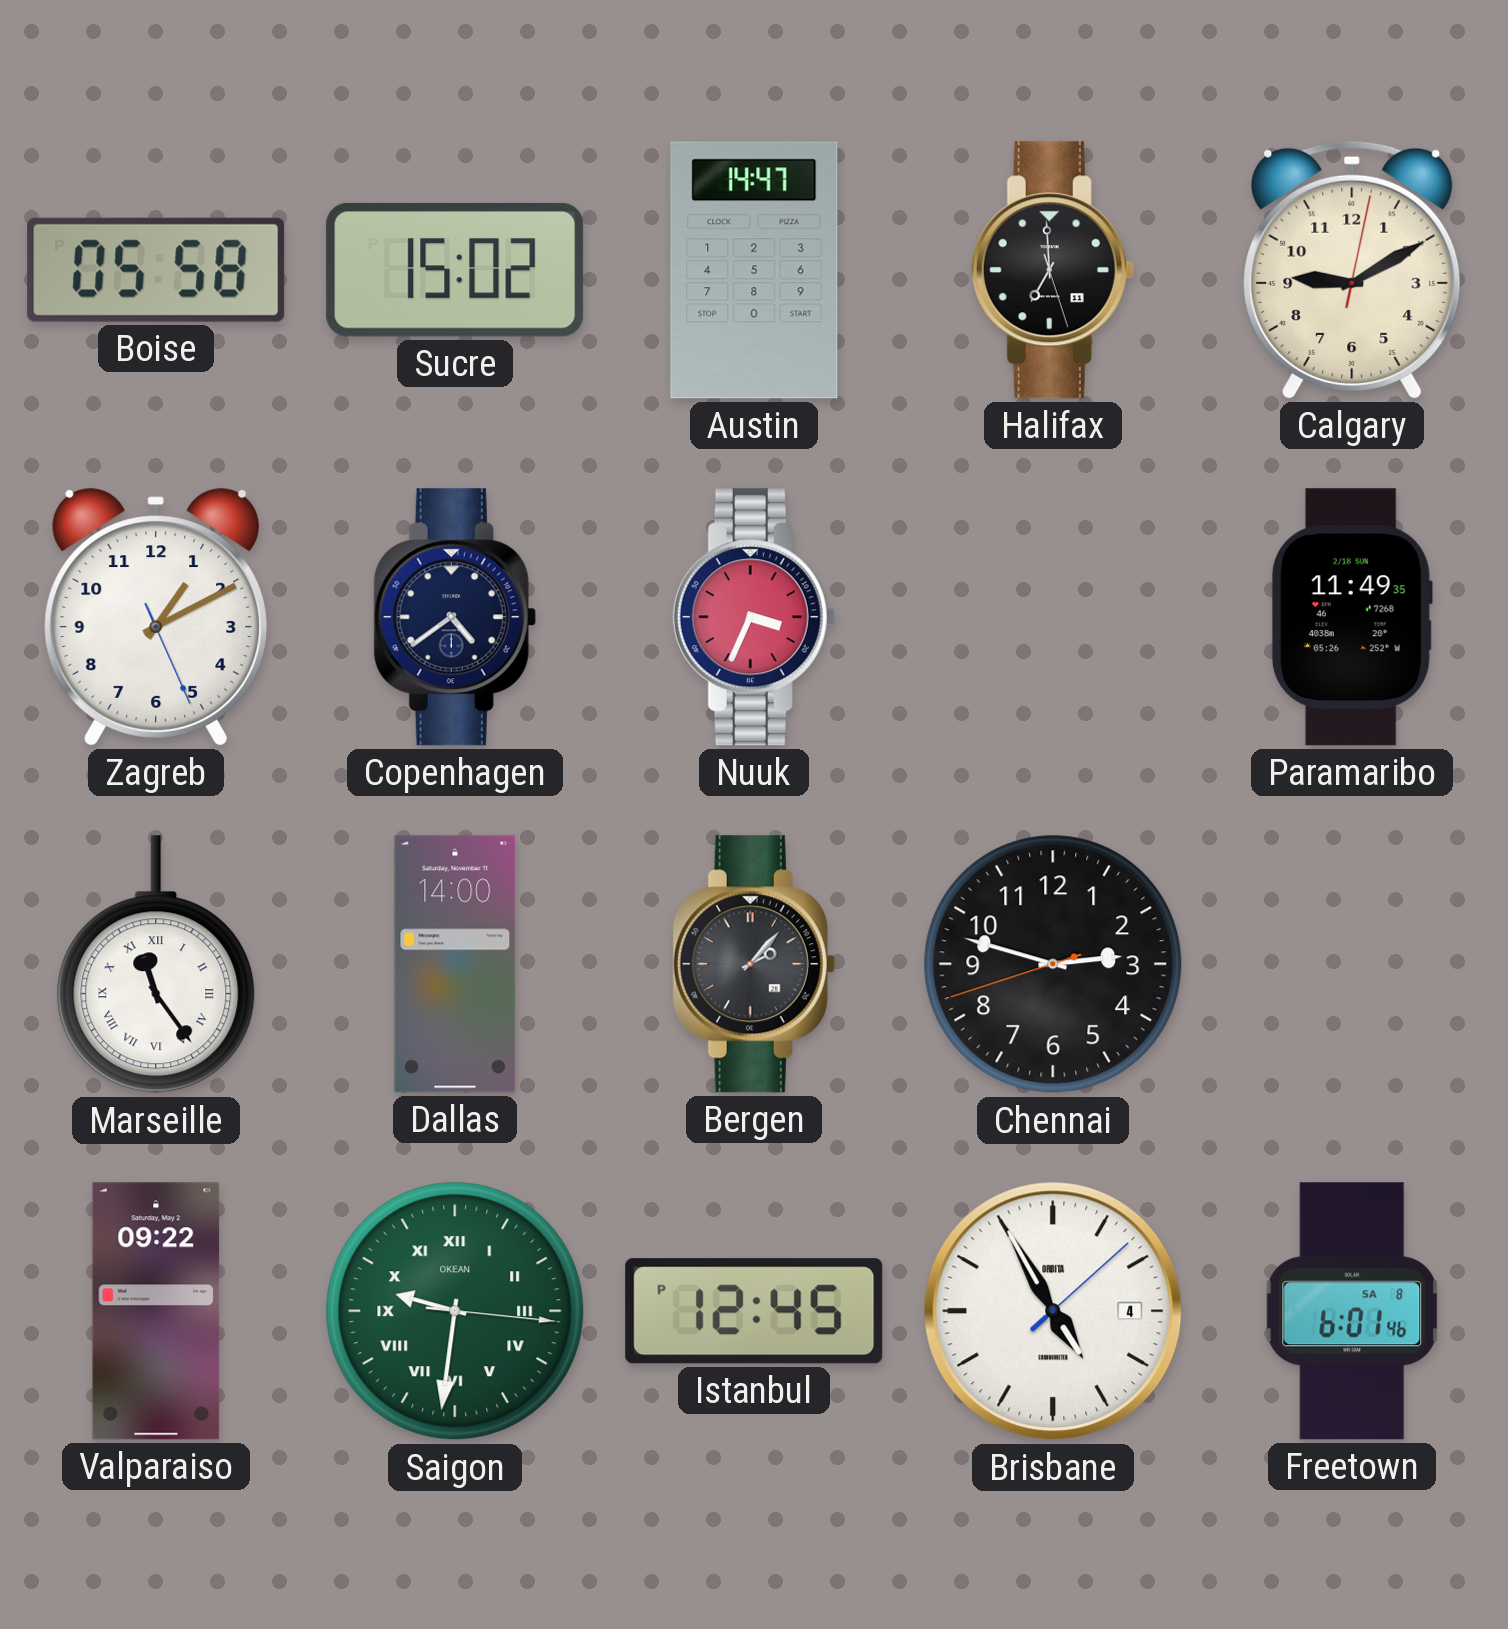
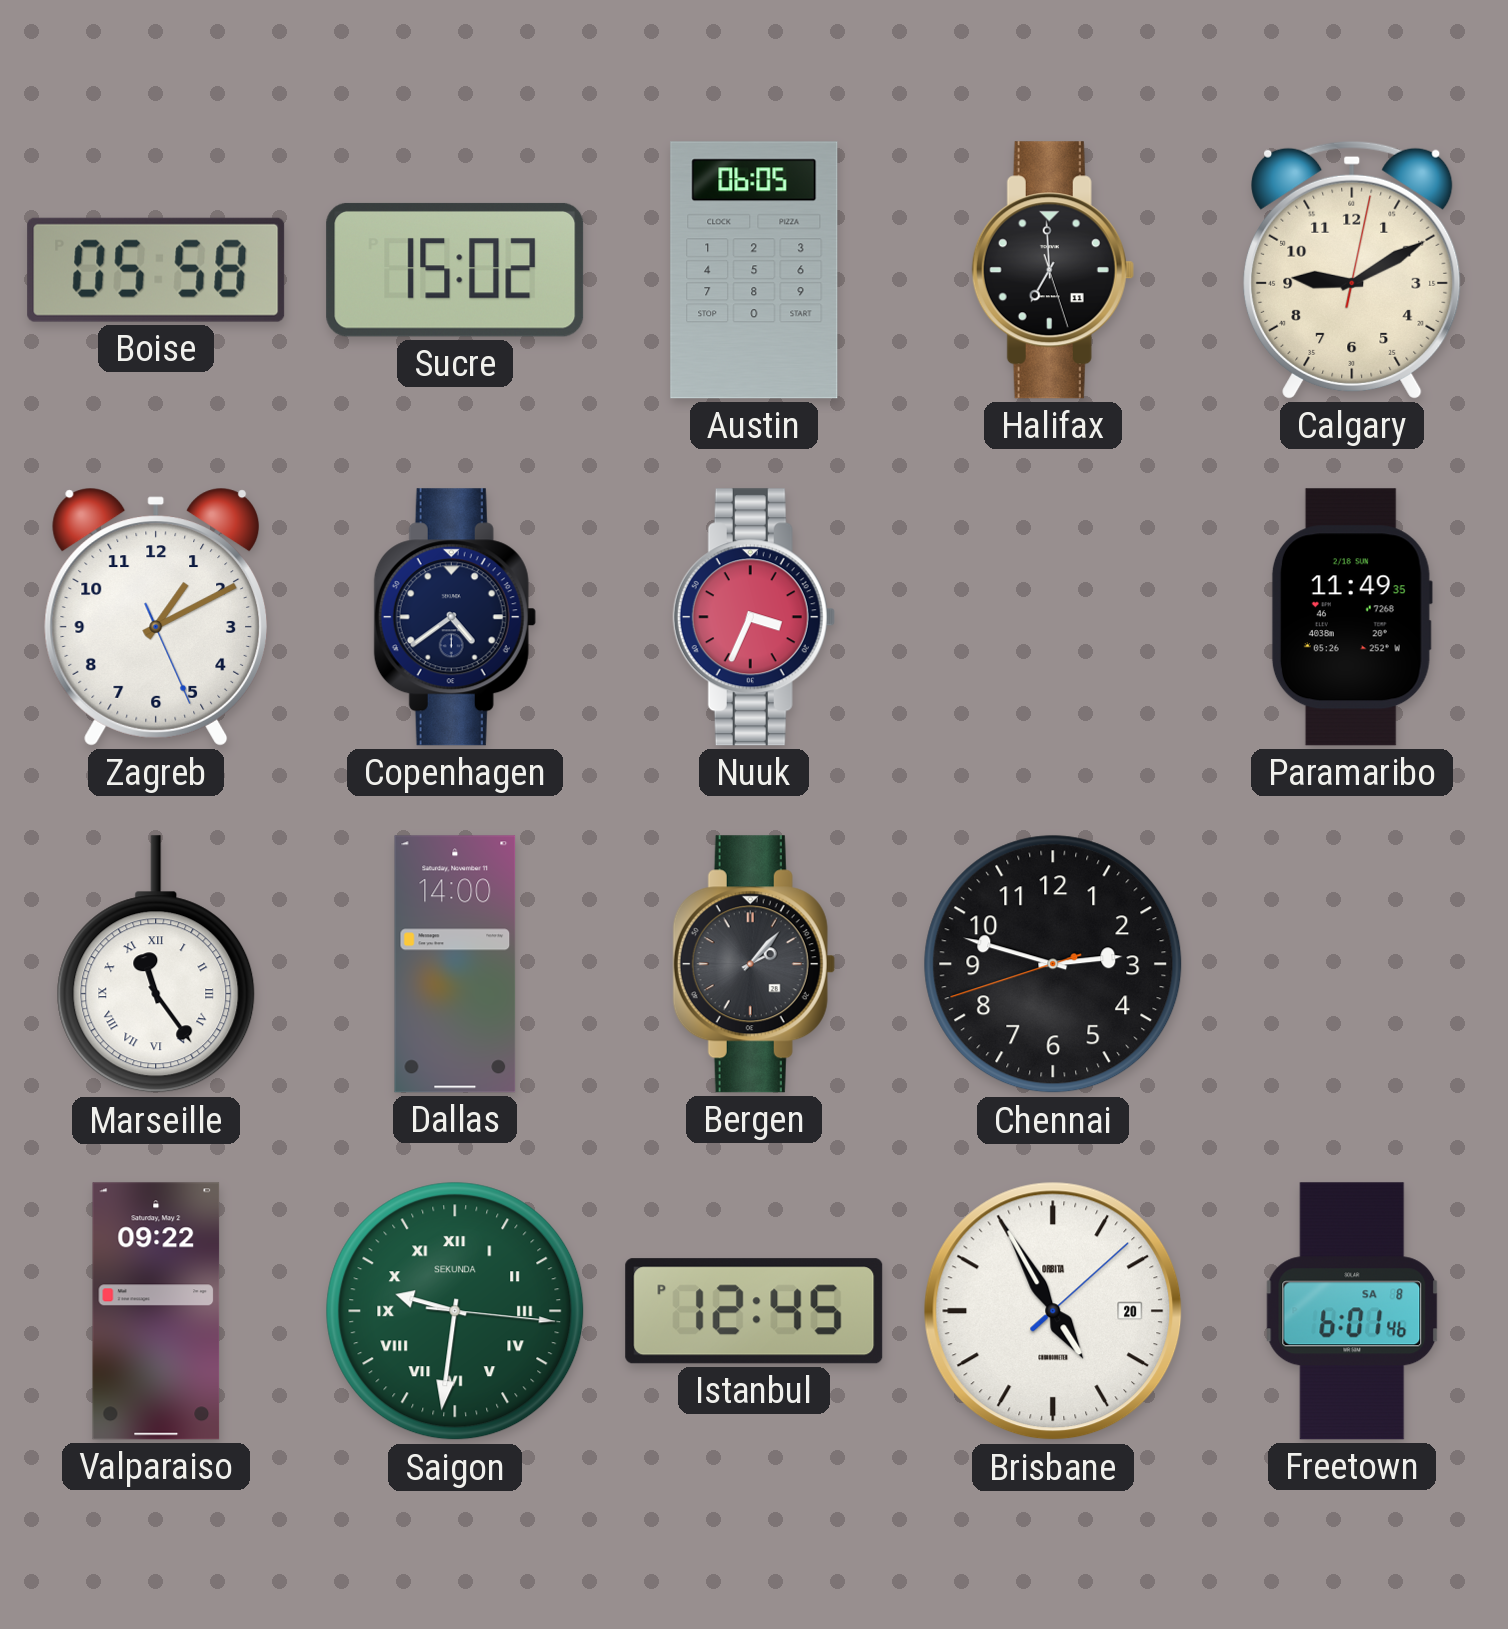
Austin: 14:47 -> 06:05
Saigon brand: OKEAN -> SEKUNDA
Brisbane date: 4 -> 20
